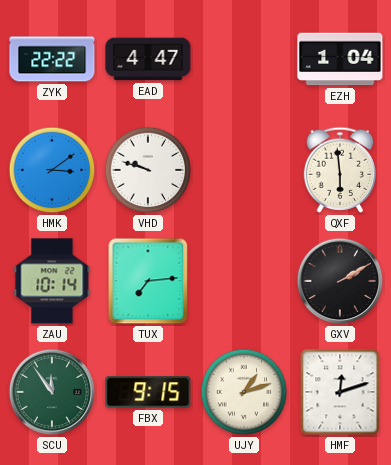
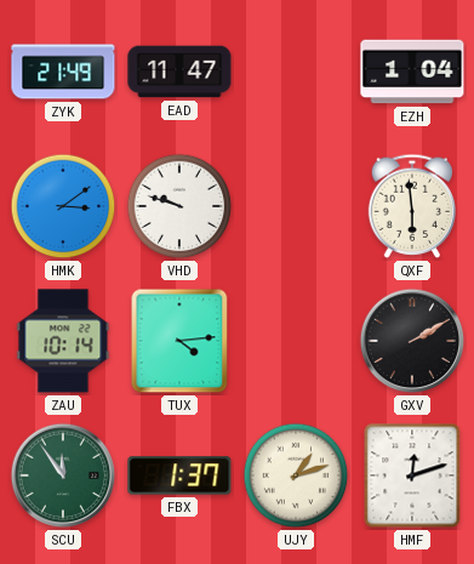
ZYK: 22:22 -> 21:49
EAD: 4:47 -> 11:47
TUX: 7:14 -> 4:14
FBX: 9:15 -> 1:37
